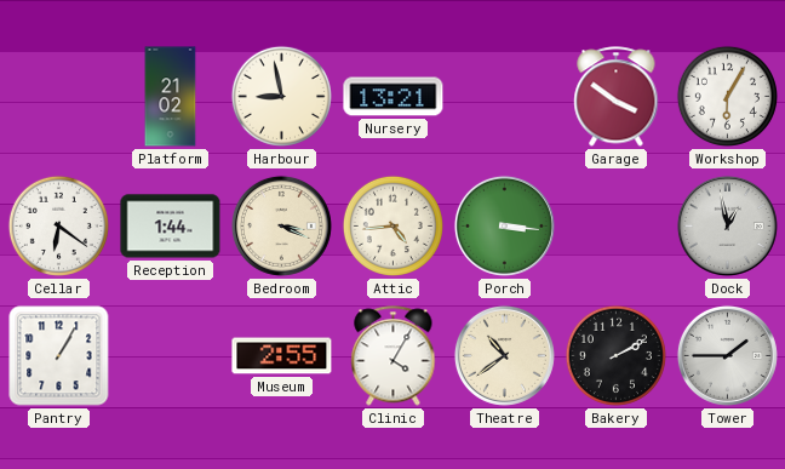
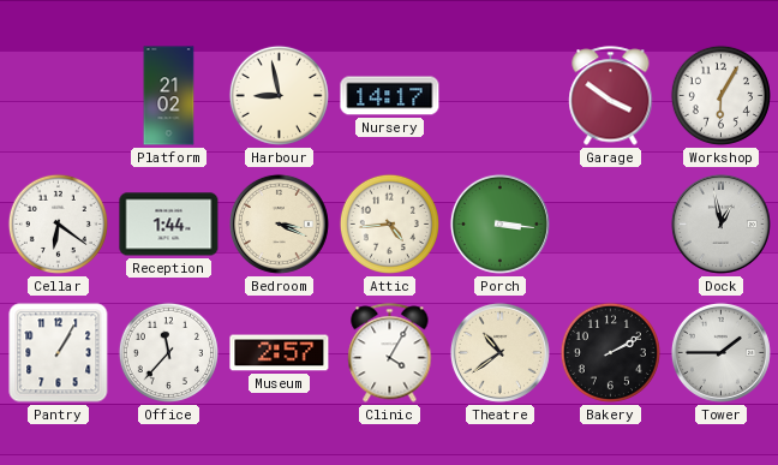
Nursery: 13:21 -> 14:17
Office: none -> 11:37
Museum: 2:55 -> 2:57
